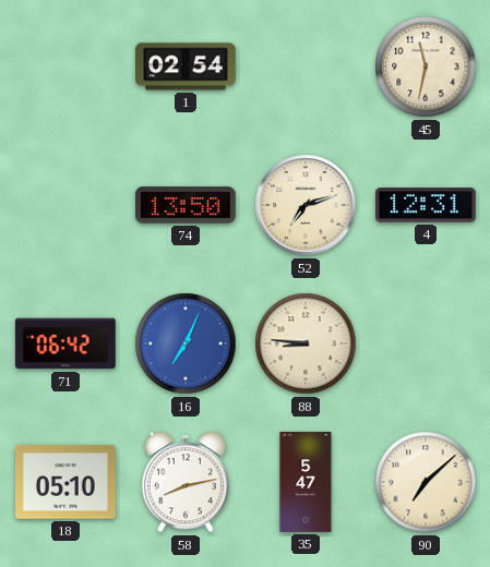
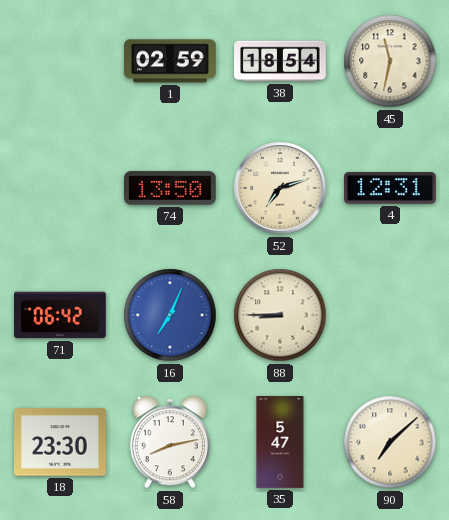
1: 02:54 -> 02:59
38: none -> 18:54
88: 8:46 -> 8:45
18: 05:10 -> 23:30
